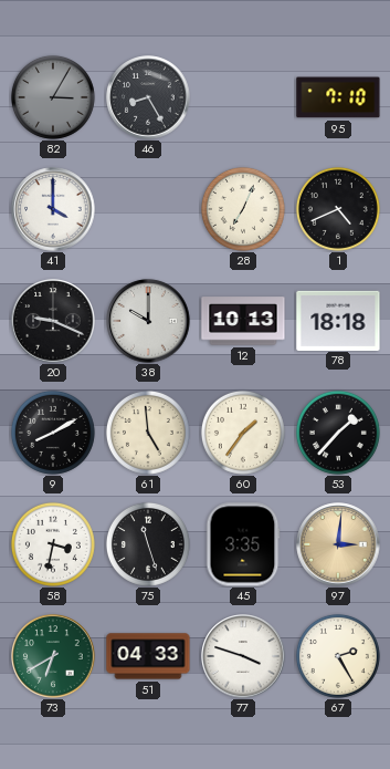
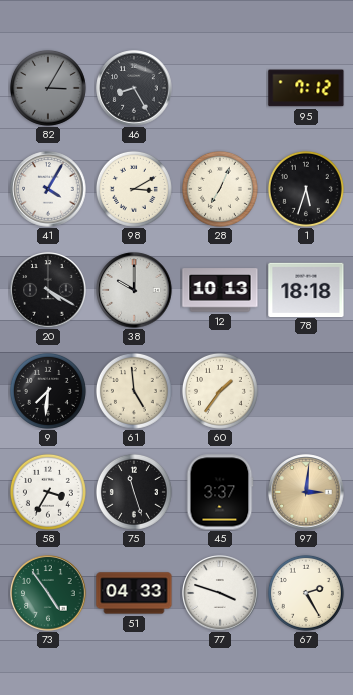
95: 7:10 -> 7:12
41: 4:00 -> 4:05
98: none -> 3:10
1: 4:41 -> 5:33
20: 9:19 -> 4:20
9: 8:10 -> 7:31
53: 1:37 -> none
58: 3:32 -> 3:35
45: 3:35 -> 3:37
73: 6:40 -> 4:54
